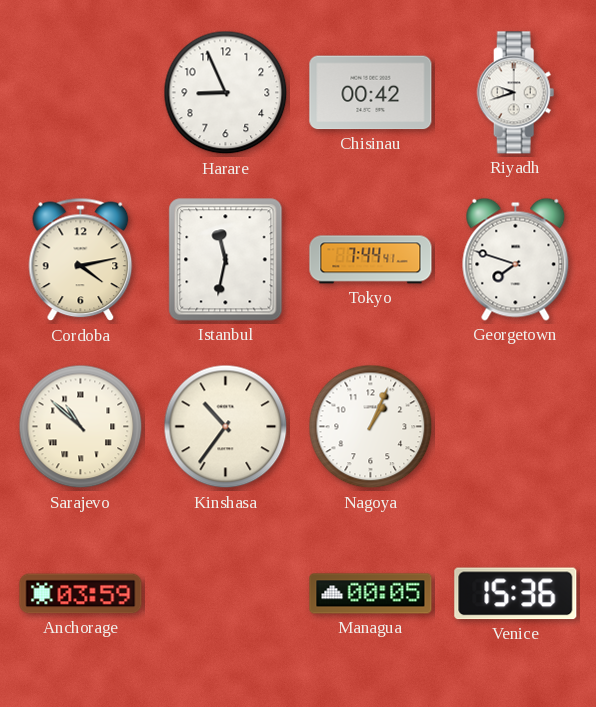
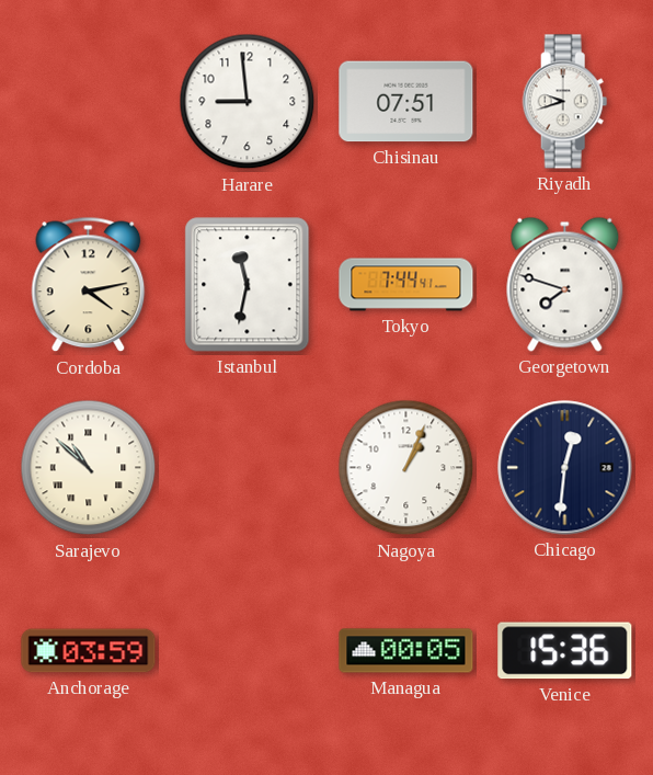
Harare: 8:56 -> 8:59
Chisinau: 00:42 -> 07:51
Kinshasa: 10:36 -> none
Chicago: none -> 12:31
